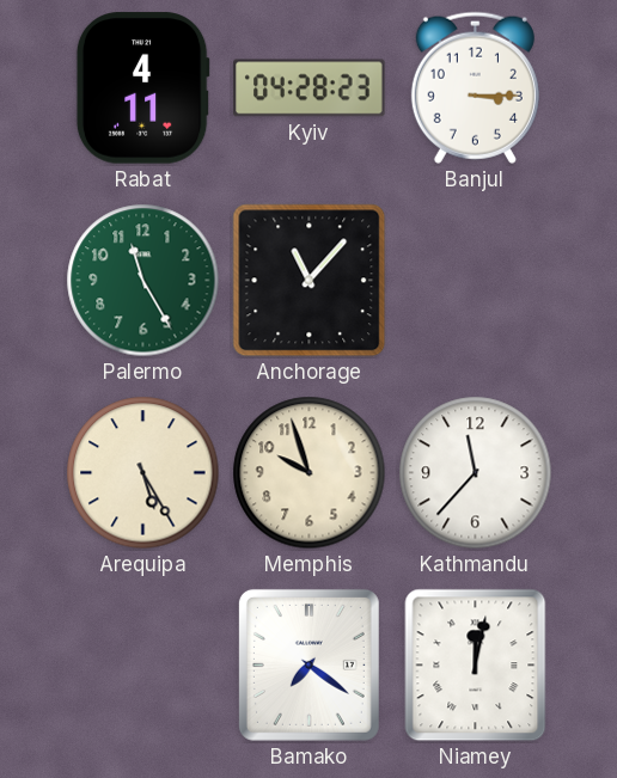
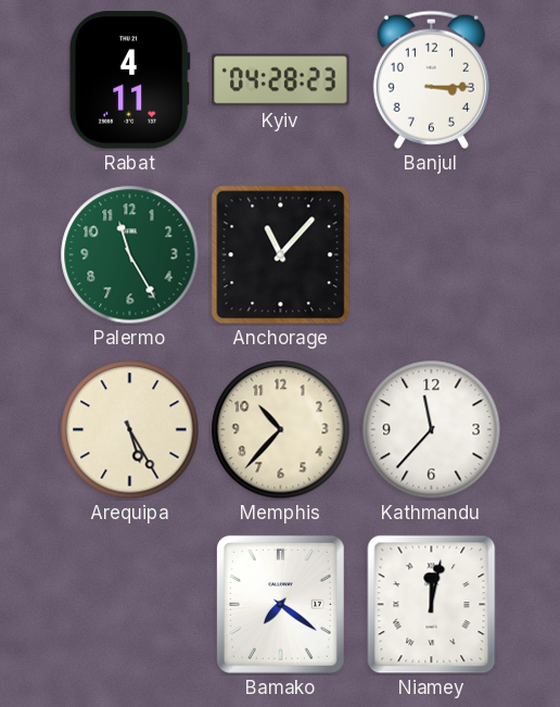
Memphis: 9:57 -> 10:37
